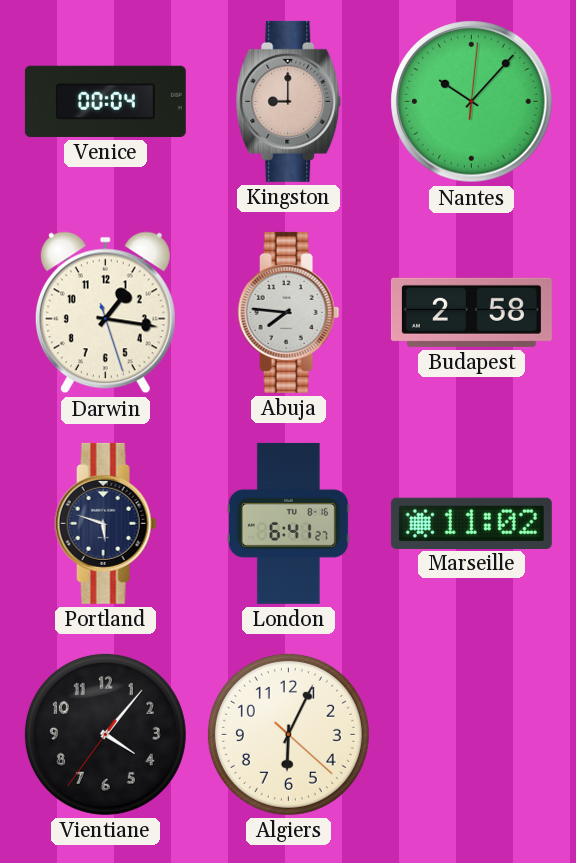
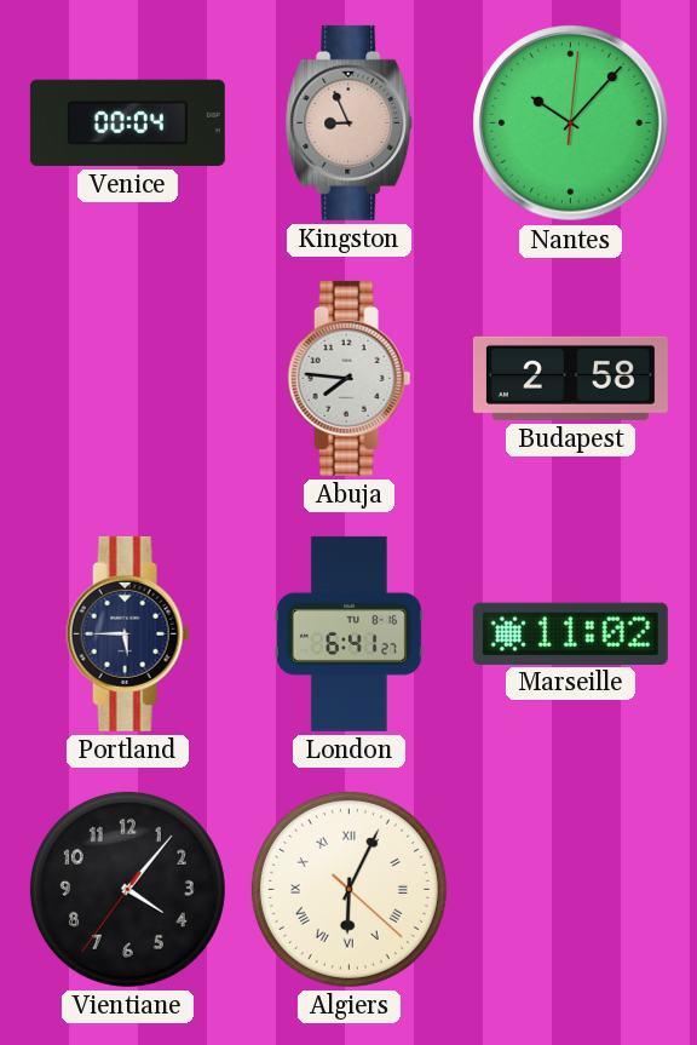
Kingston: 9:00 -> 8:56
Darwin: 1:16 -> none
Portland: 5:48 -> 5:45
Algiers numerals: Arabic -> Roman
